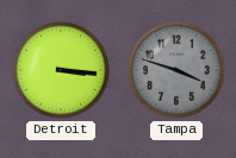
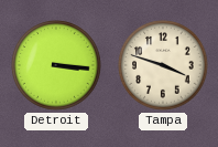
Tampa dial: grey -> cream
